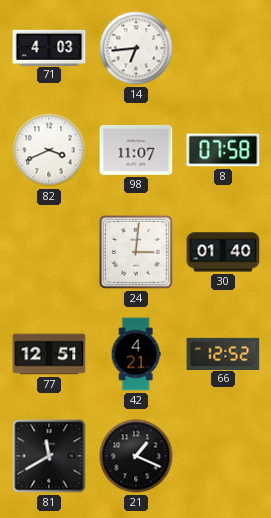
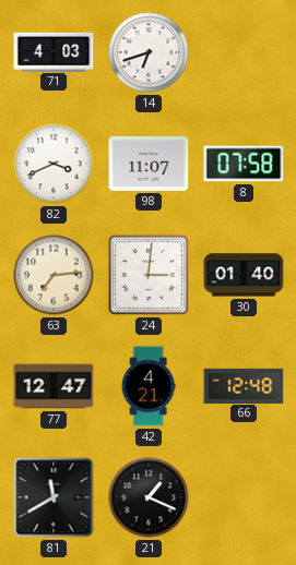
14: 6:44 -> 6:42
63: none -> 7:14
77: 12:51 -> 12:47
66: 12:52 -> 12:48
